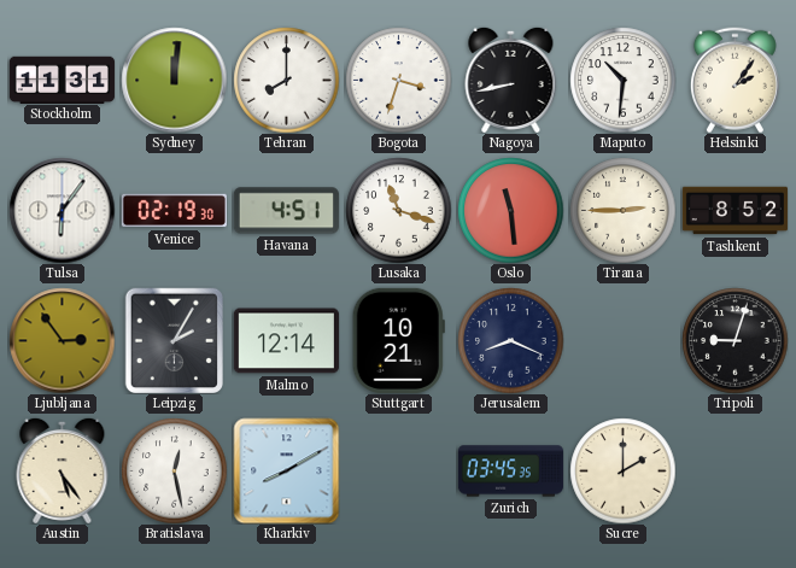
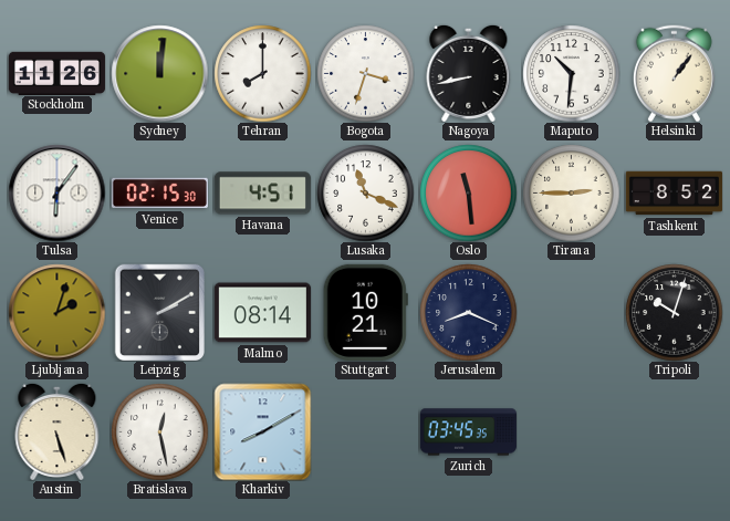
Stockholm: 11:31 -> 11:26
Helsinki: 2:06 -> 1:06
Venice: 02:19 -> 02:15
Lusaka: 11:18 -> 11:19
Ljubljana: 2:54 -> 2:03
Leipzig: 2:05 -> 2:10
Malmo: 12:14 -> 08:14
Tripoli: 9:03 -> 10:03
Austin: 5:24 -> 5:27
Sucre: 2:00 -> none
